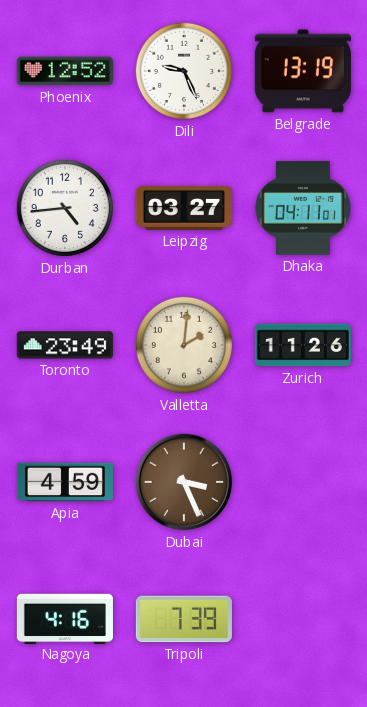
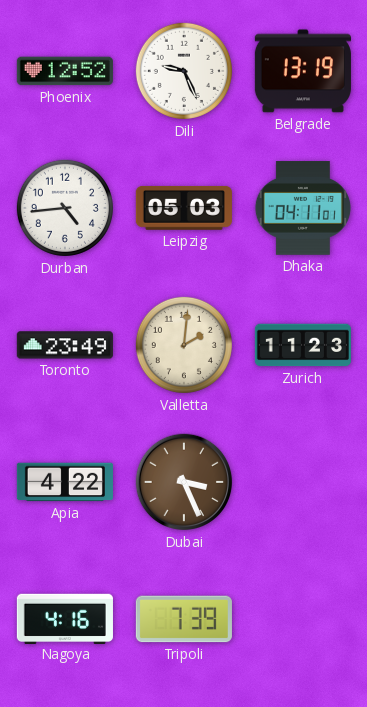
Leipzig: 03:27 -> 05:03
Zurich: 11:26 -> 11:23
Apia: 4:59 -> 4:22
